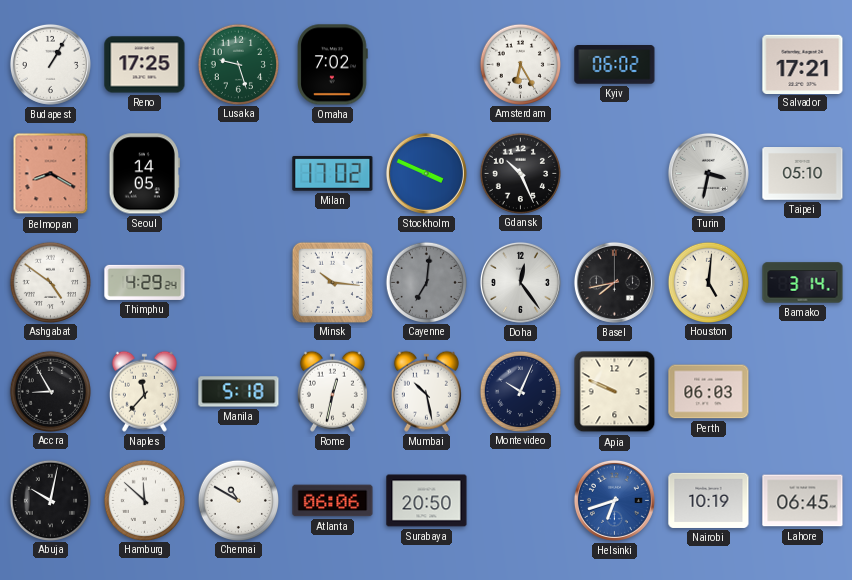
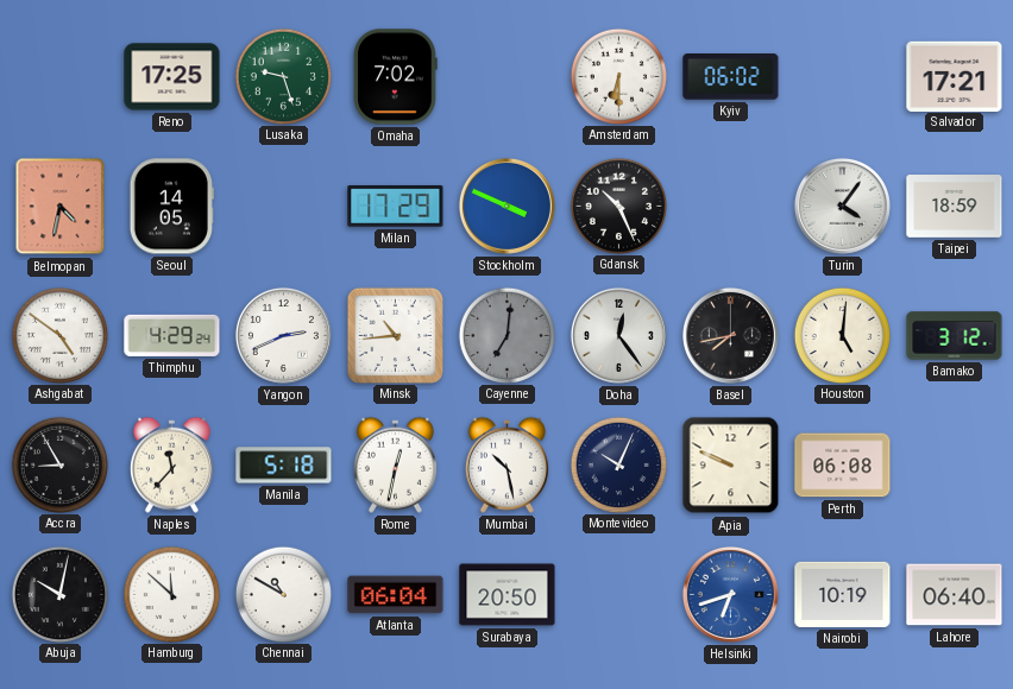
Budapest: 1:05 -> none
Amsterdam: 6:25 -> 6:30
Belmopan: 8:20 -> 4:32
Milan: 17:02 -> 17:29
Turin: 3:32 -> 4:06
Taipei: 05:10 -> 18:59
Yangon: none -> 2:41
Minsk: 10:16 -> 10:44
Bamako: 3:14 -> 3:12
Perth: 06:03 -> 06:08
Atlanta: 06:06 -> 06:04
Lahore: 06:45 -> 06:40
